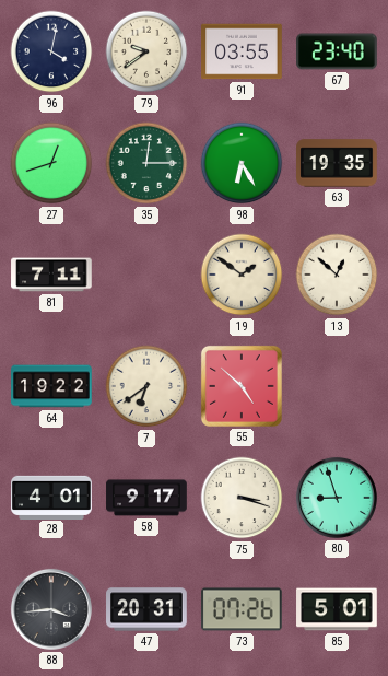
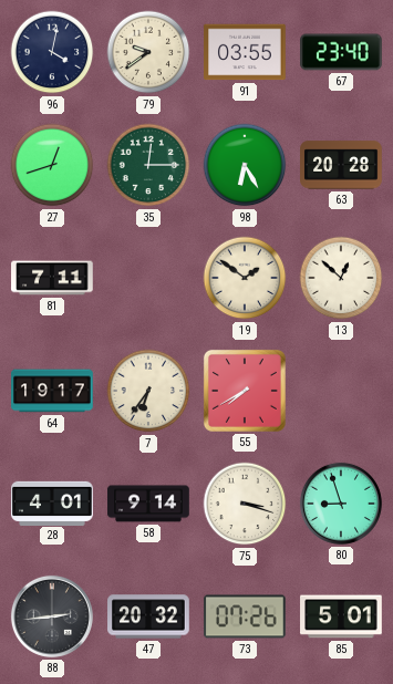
63: 19:35 -> 20:28
64: 19:22 -> 19:17
7: 6:39 -> 6:36
55: 4:52 -> 7:40
58: 9:17 -> 9:14
88: 3:44 -> 2:44
47: 20:31 -> 20:32
